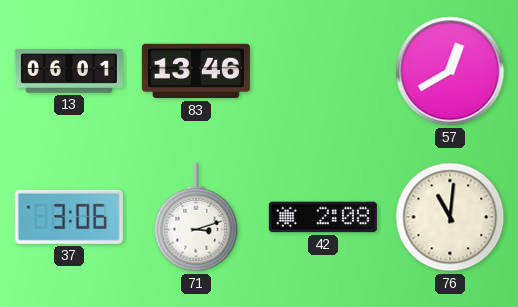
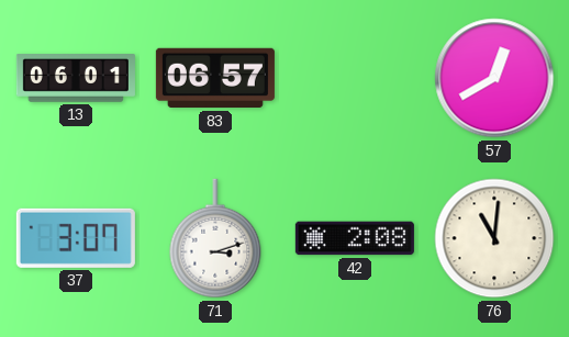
83: 13:46 -> 06:57
37: 3:06 -> 3:07
